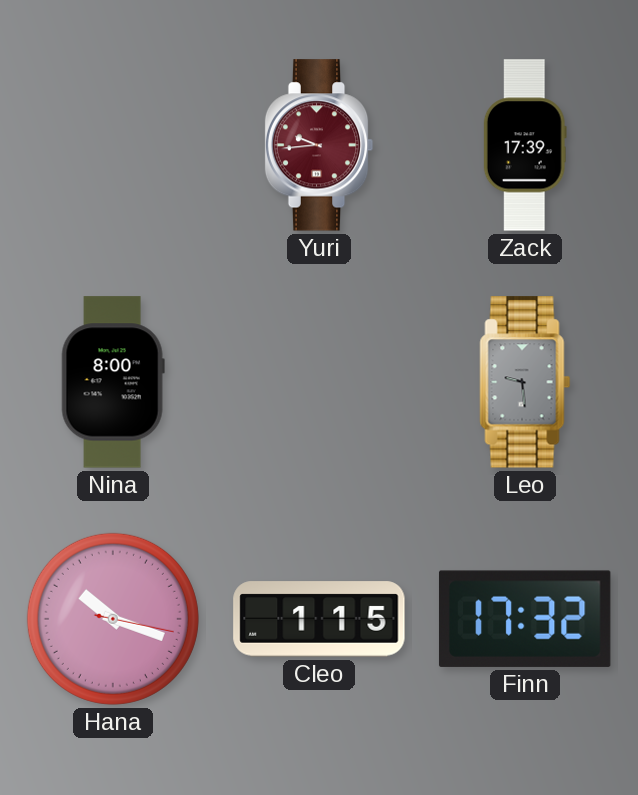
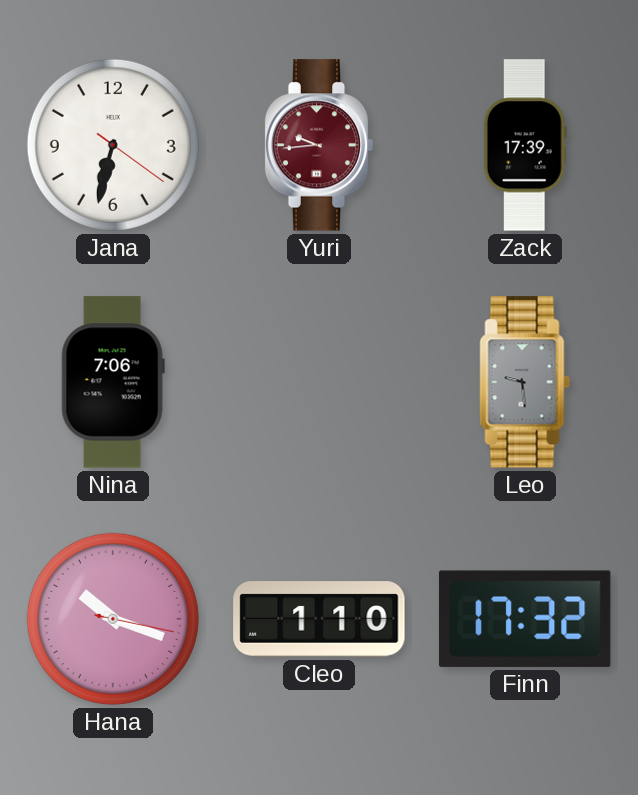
Jana: none -> 6:32
Nina: 8:00 -> 7:06
Cleo: 1:15 -> 1:10
